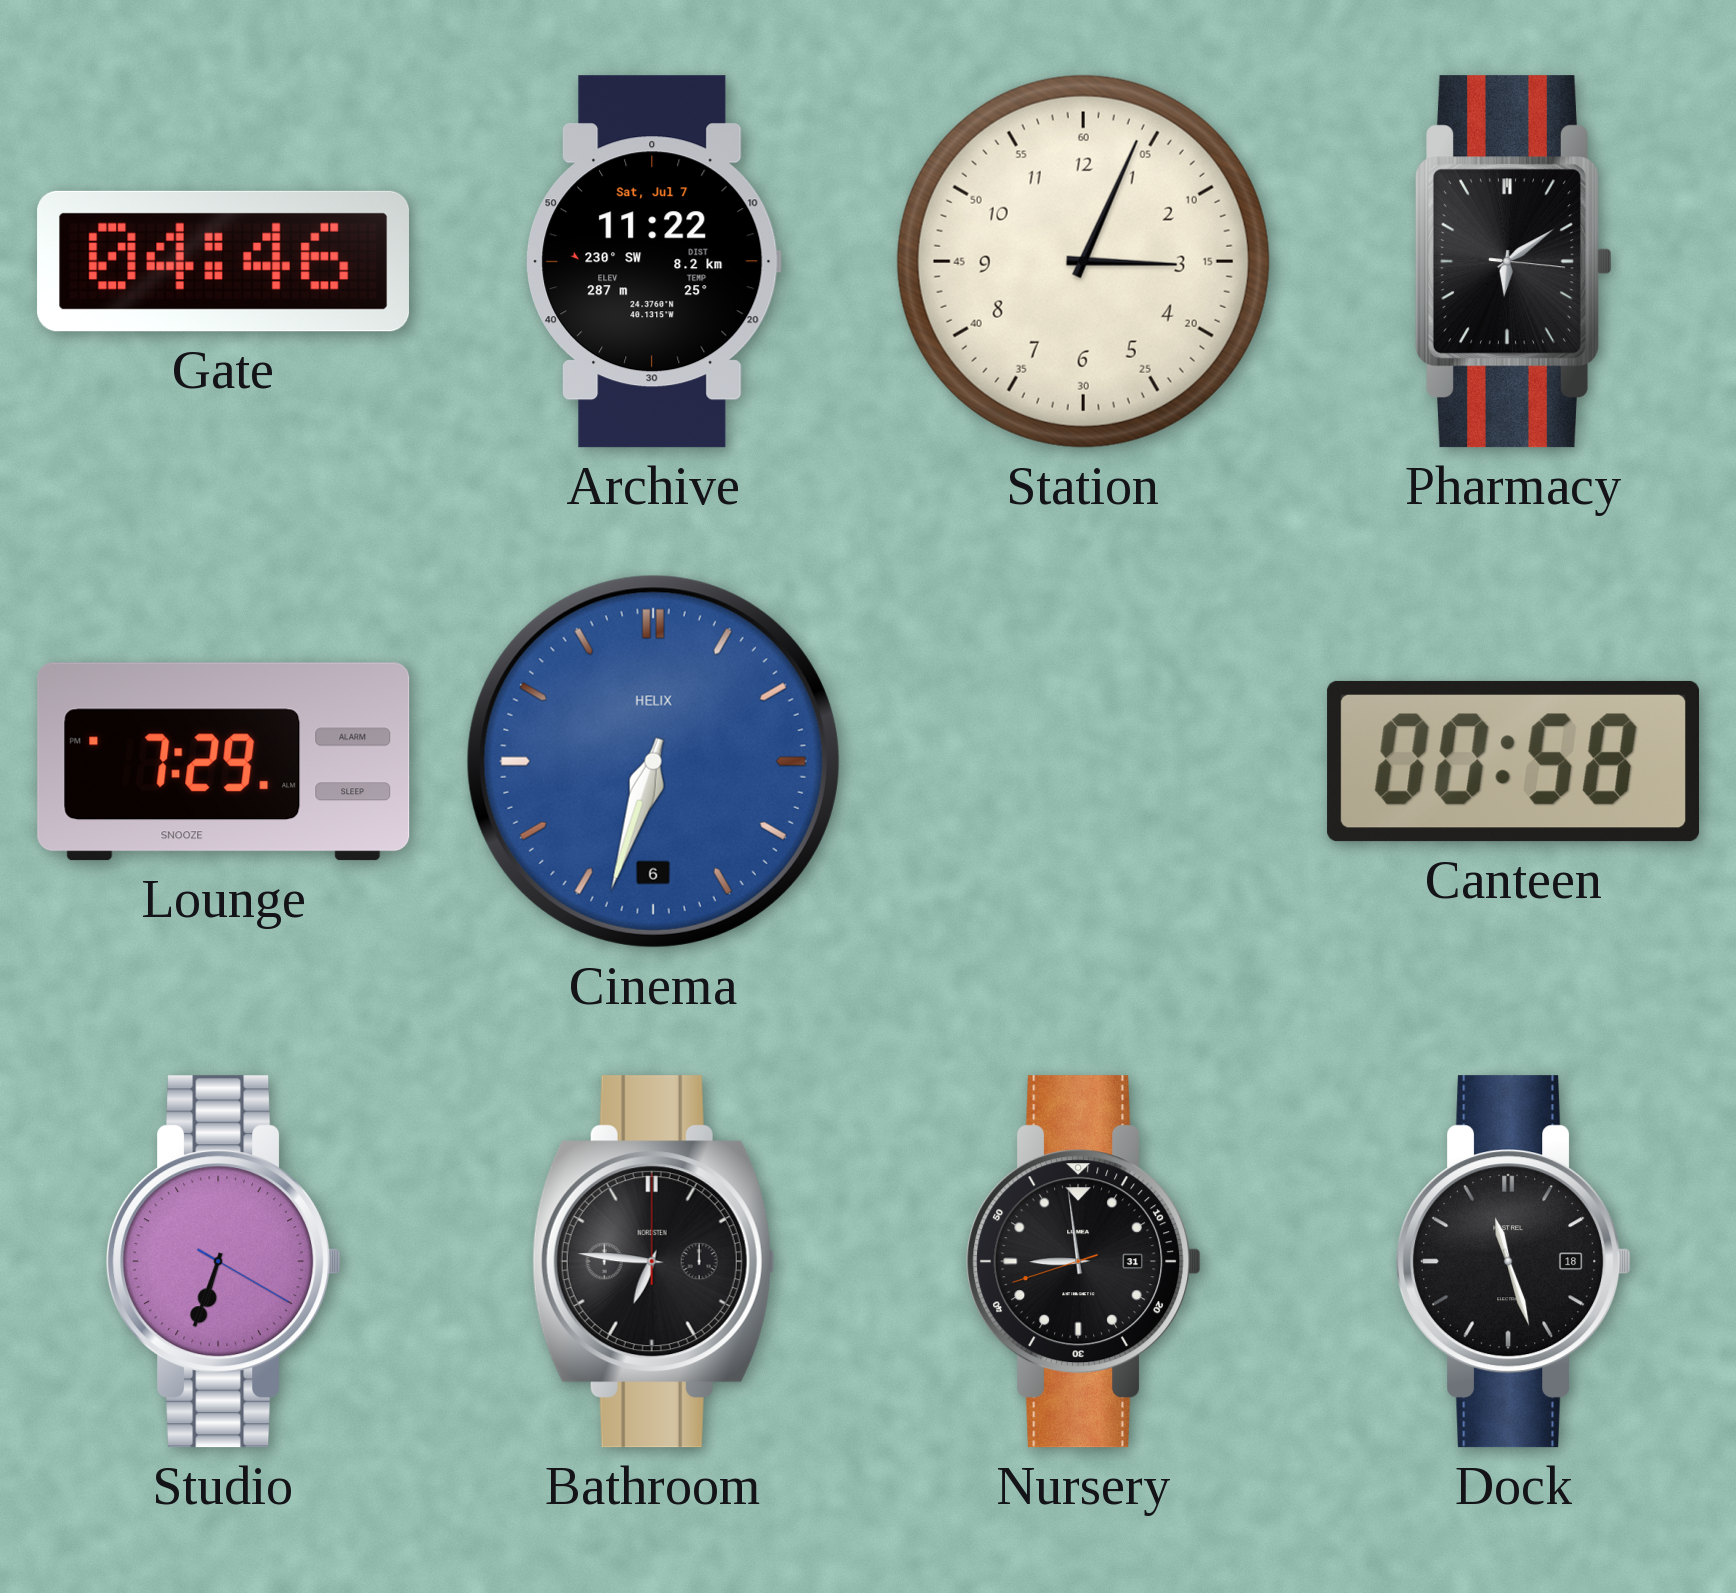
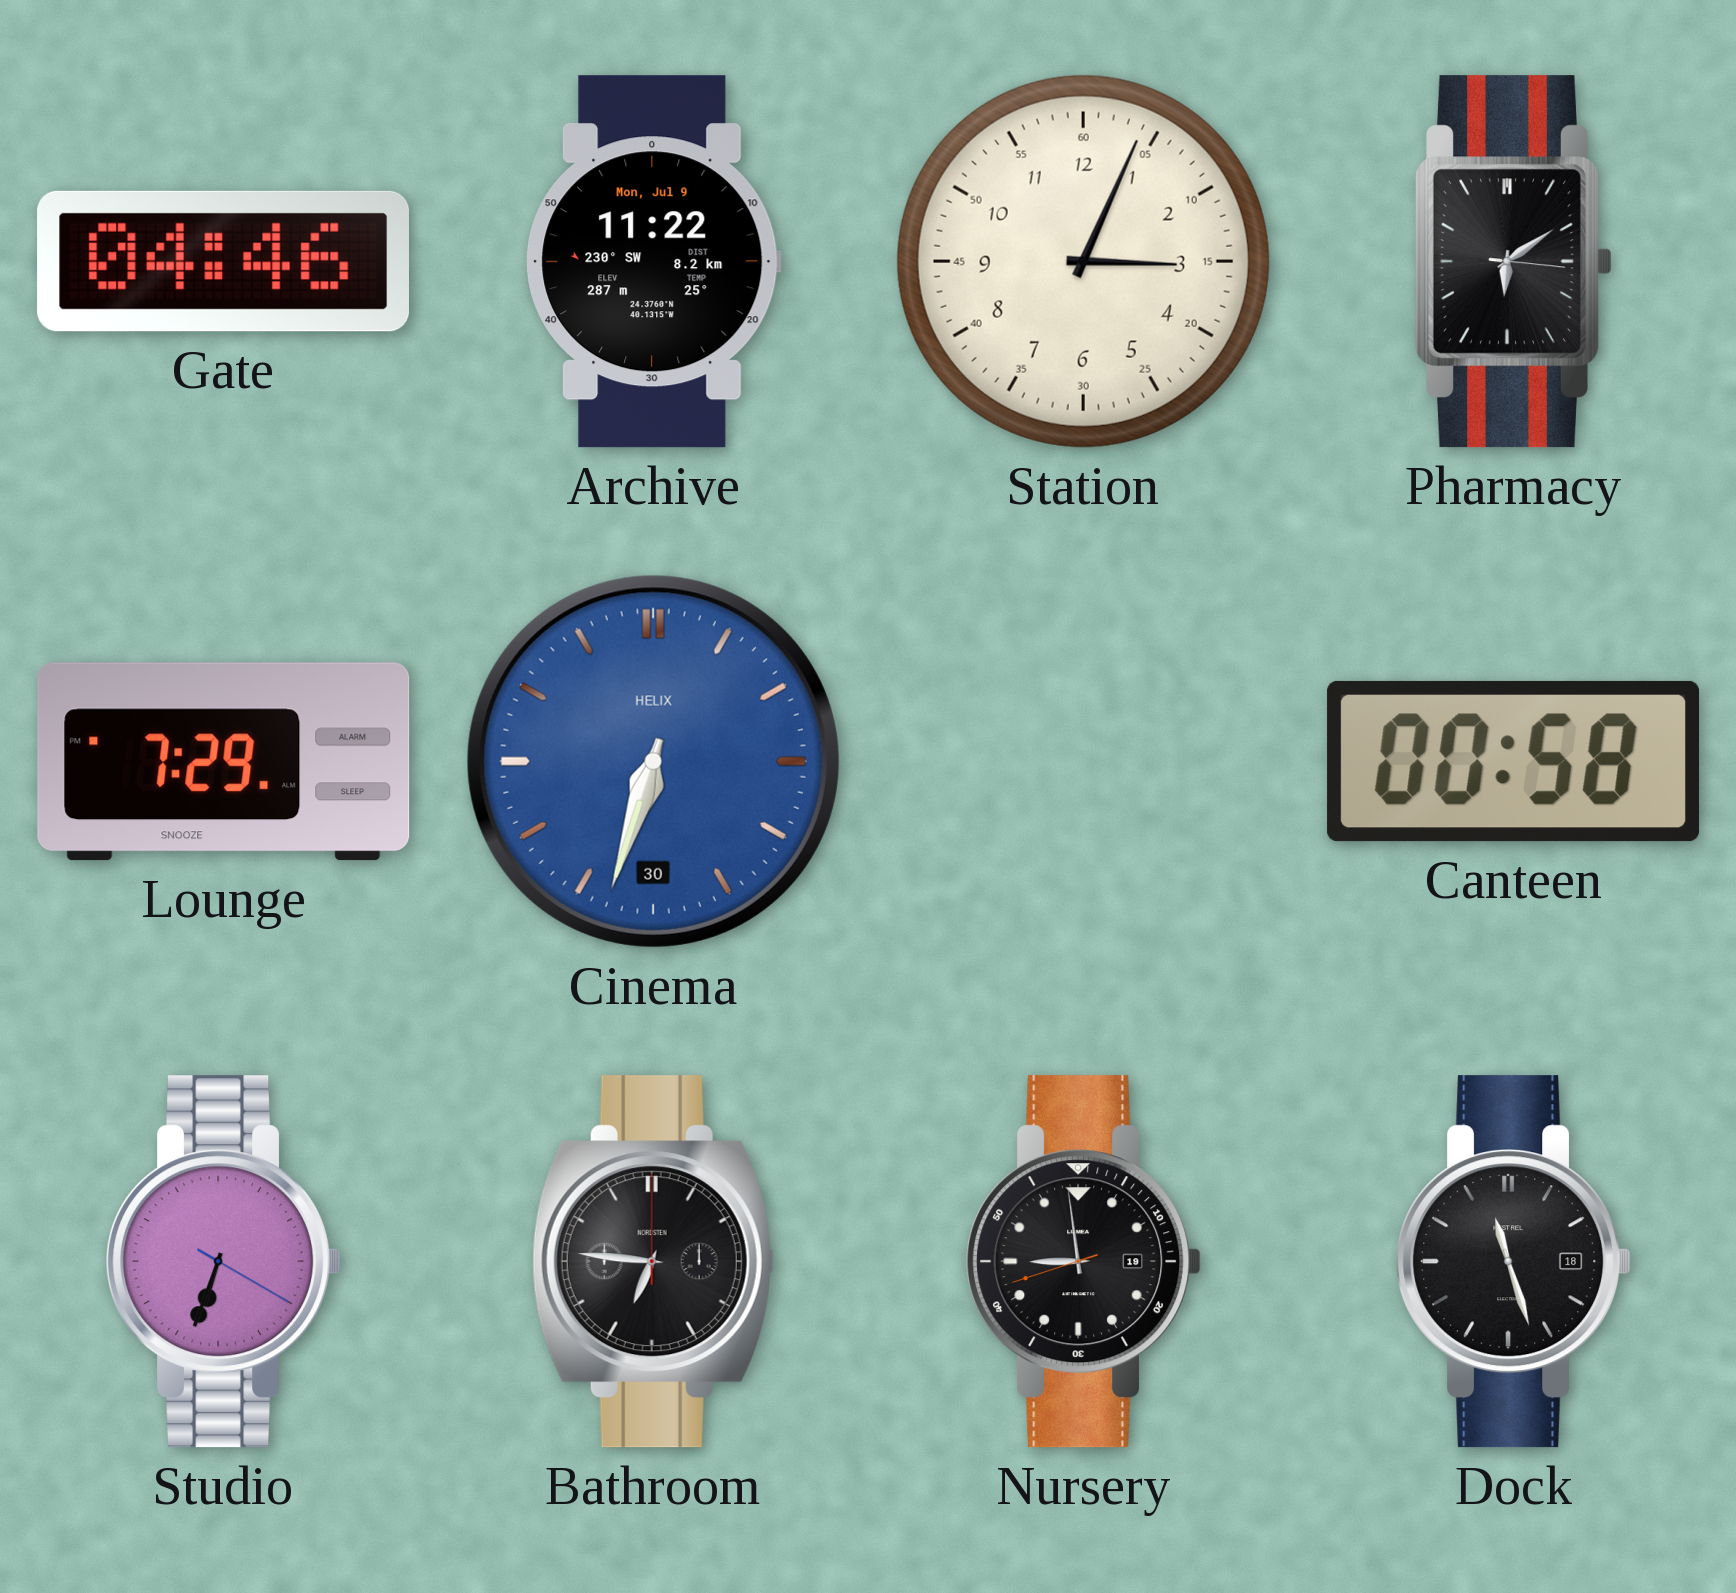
Archive date: Sat, Jul 7 -> Mon, Jul 9
Cinema date: 6 -> 30
Nursery date: 31 -> 19
